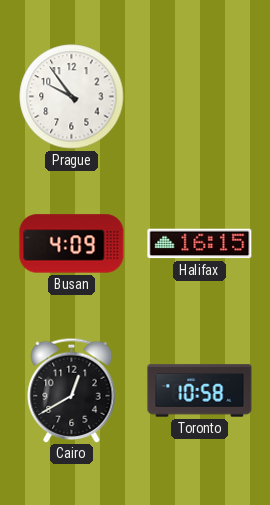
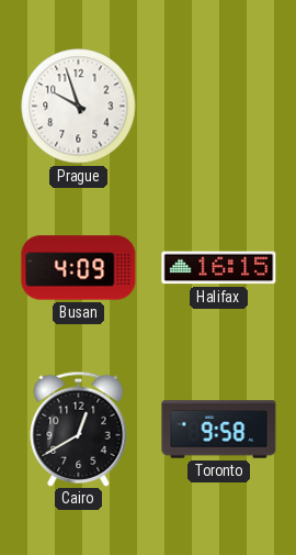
Prague: 9:54 -> 9:57
Toronto: 10:58 -> 9:58
